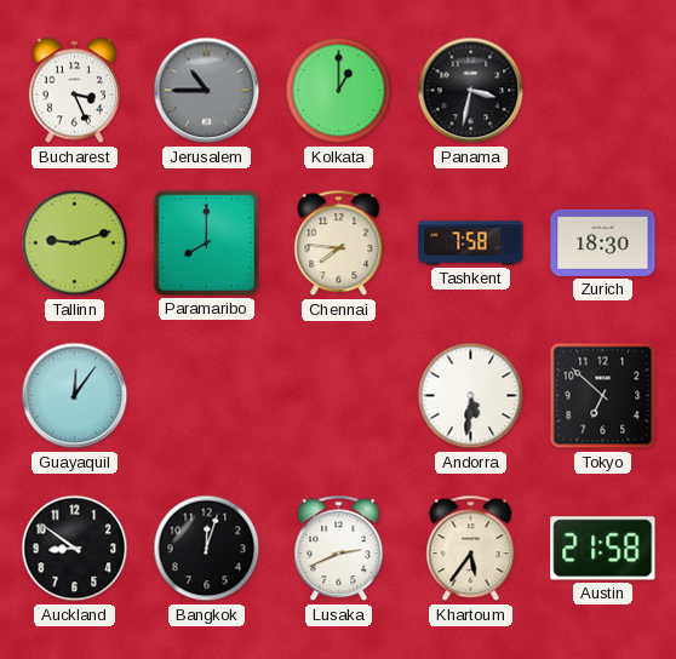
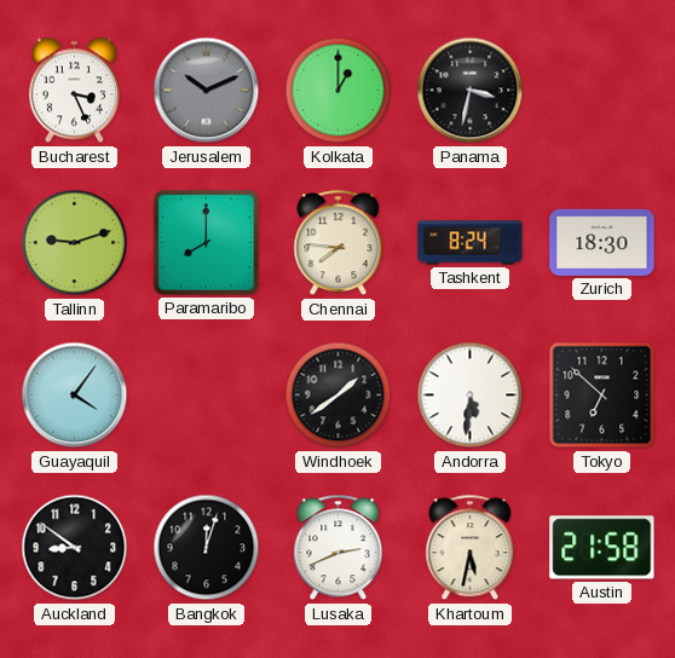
Jerusalem: 10:45 -> 10:11
Tashkent: 7:58 -> 8:24
Guayaquil: 12:06 -> 4:06
Windhoek: none -> 1:39
Khartoum: 5:36 -> 5:32
